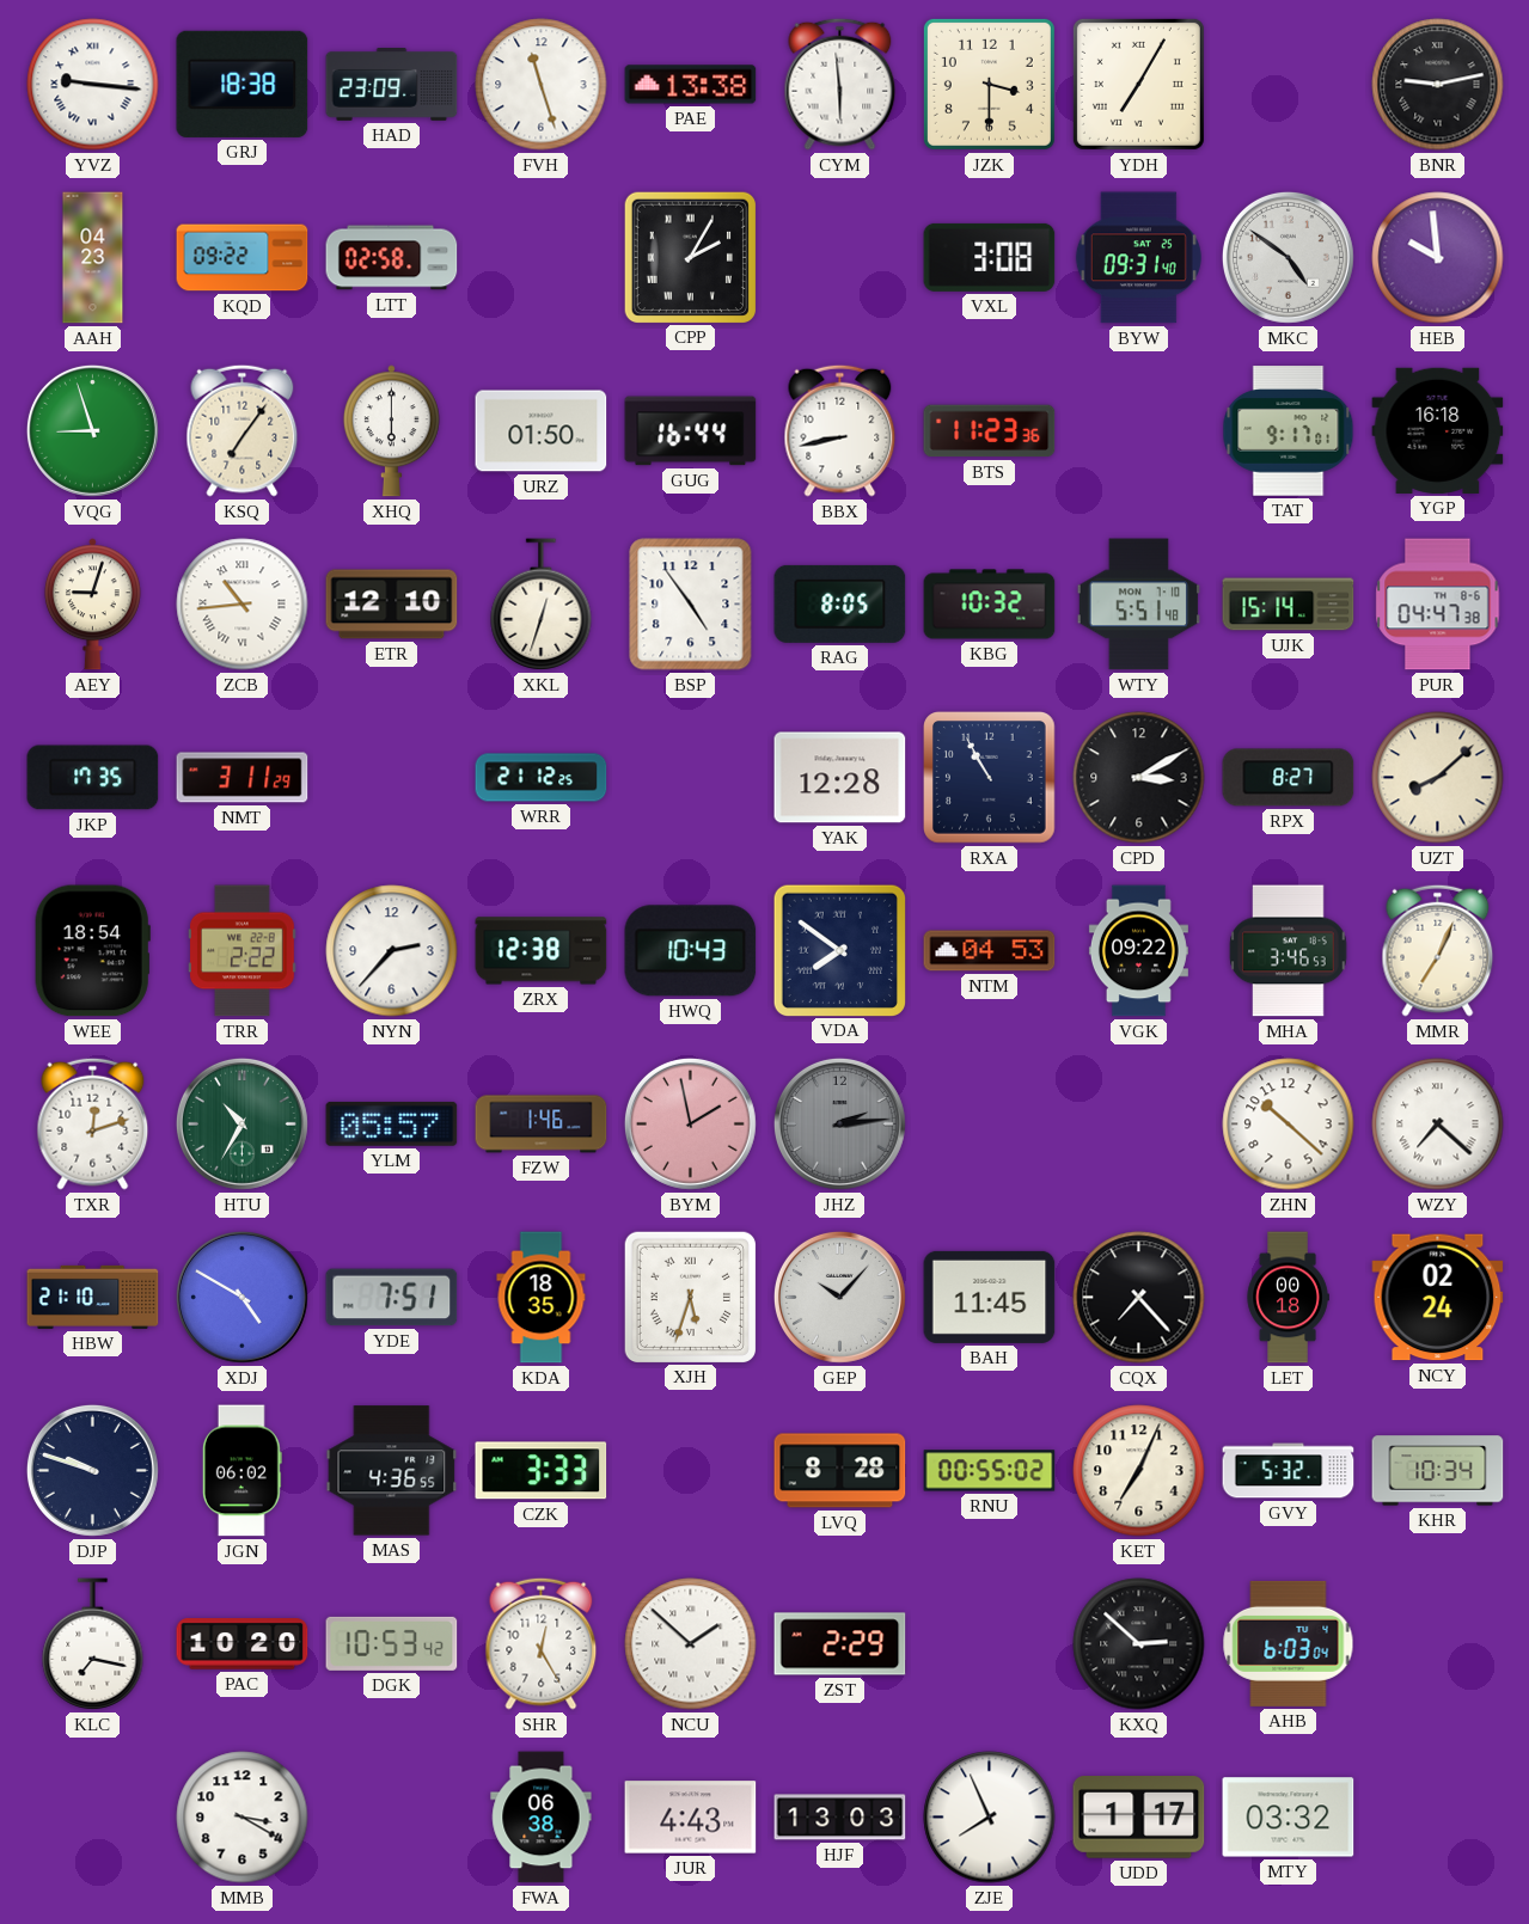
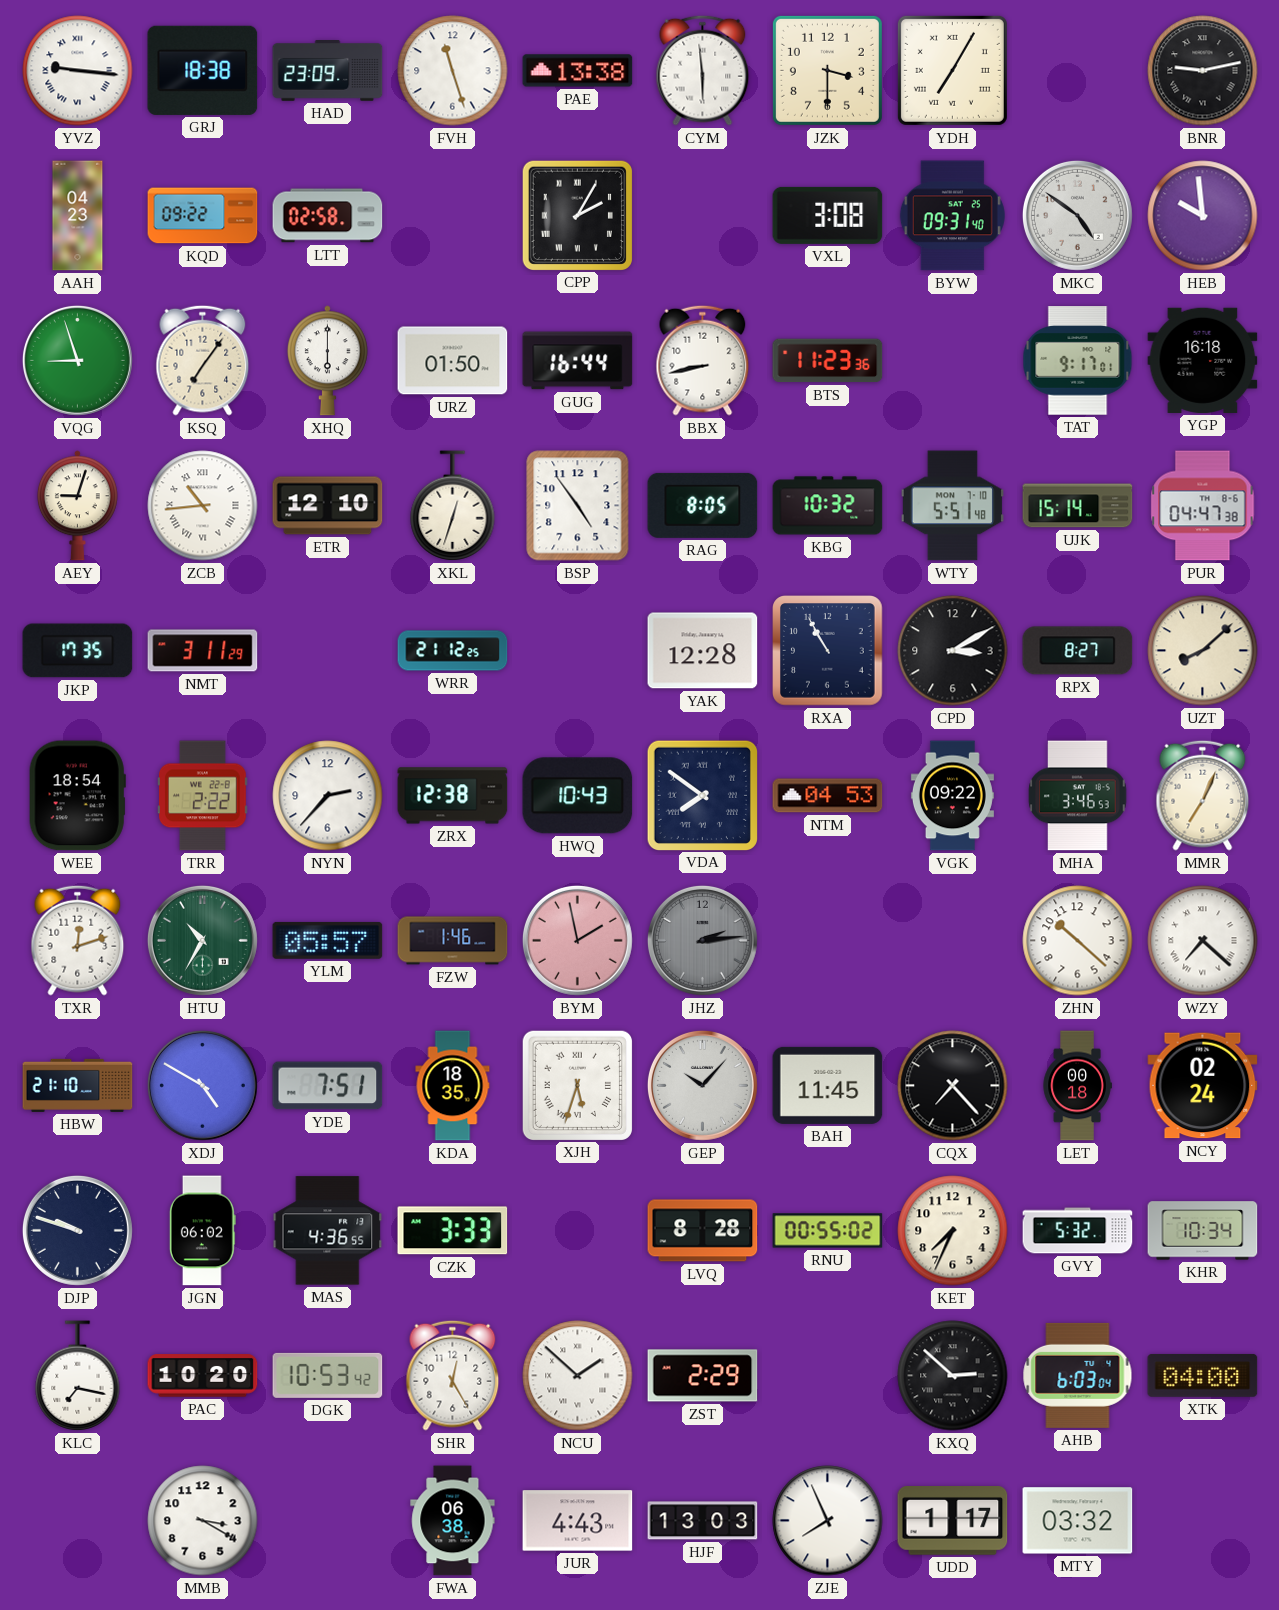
KET: 7:04 -> 7:34
XTK: none -> 04:00
